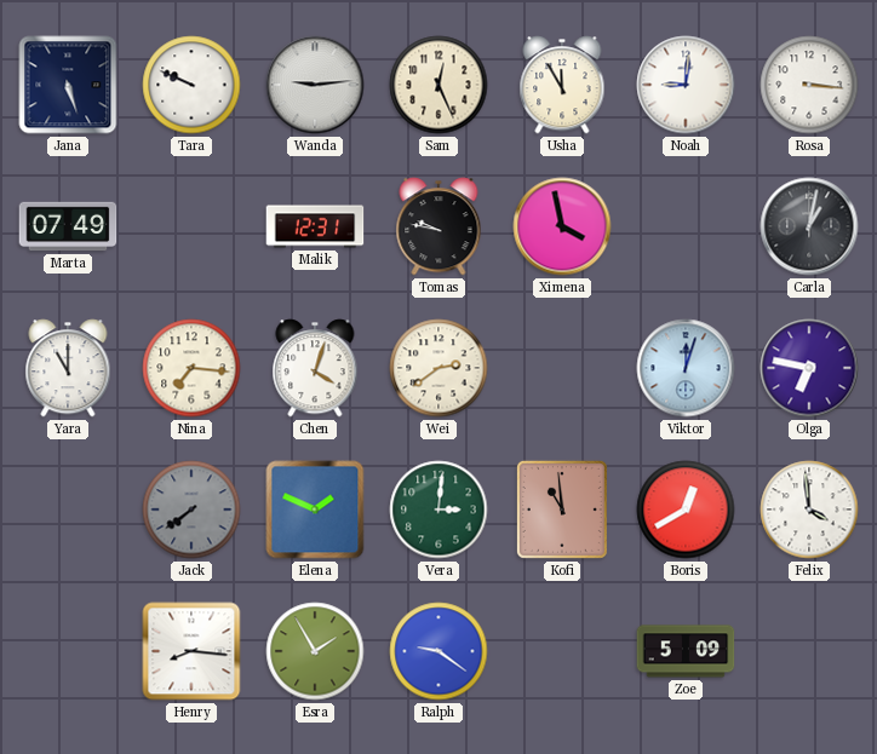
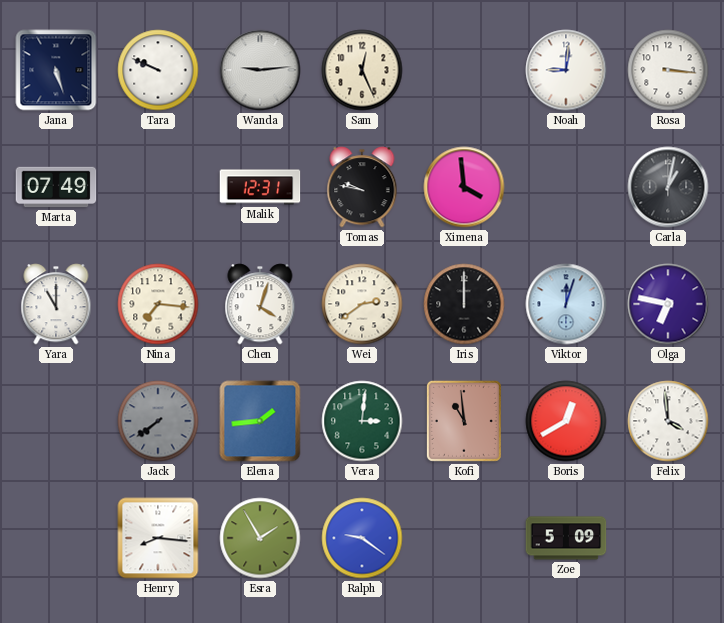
Usha: 11:55 -> none
Ximena: 3:58 -> 3:59
Iris: none -> 12:00
Elena: 1:49 -> 1:44
